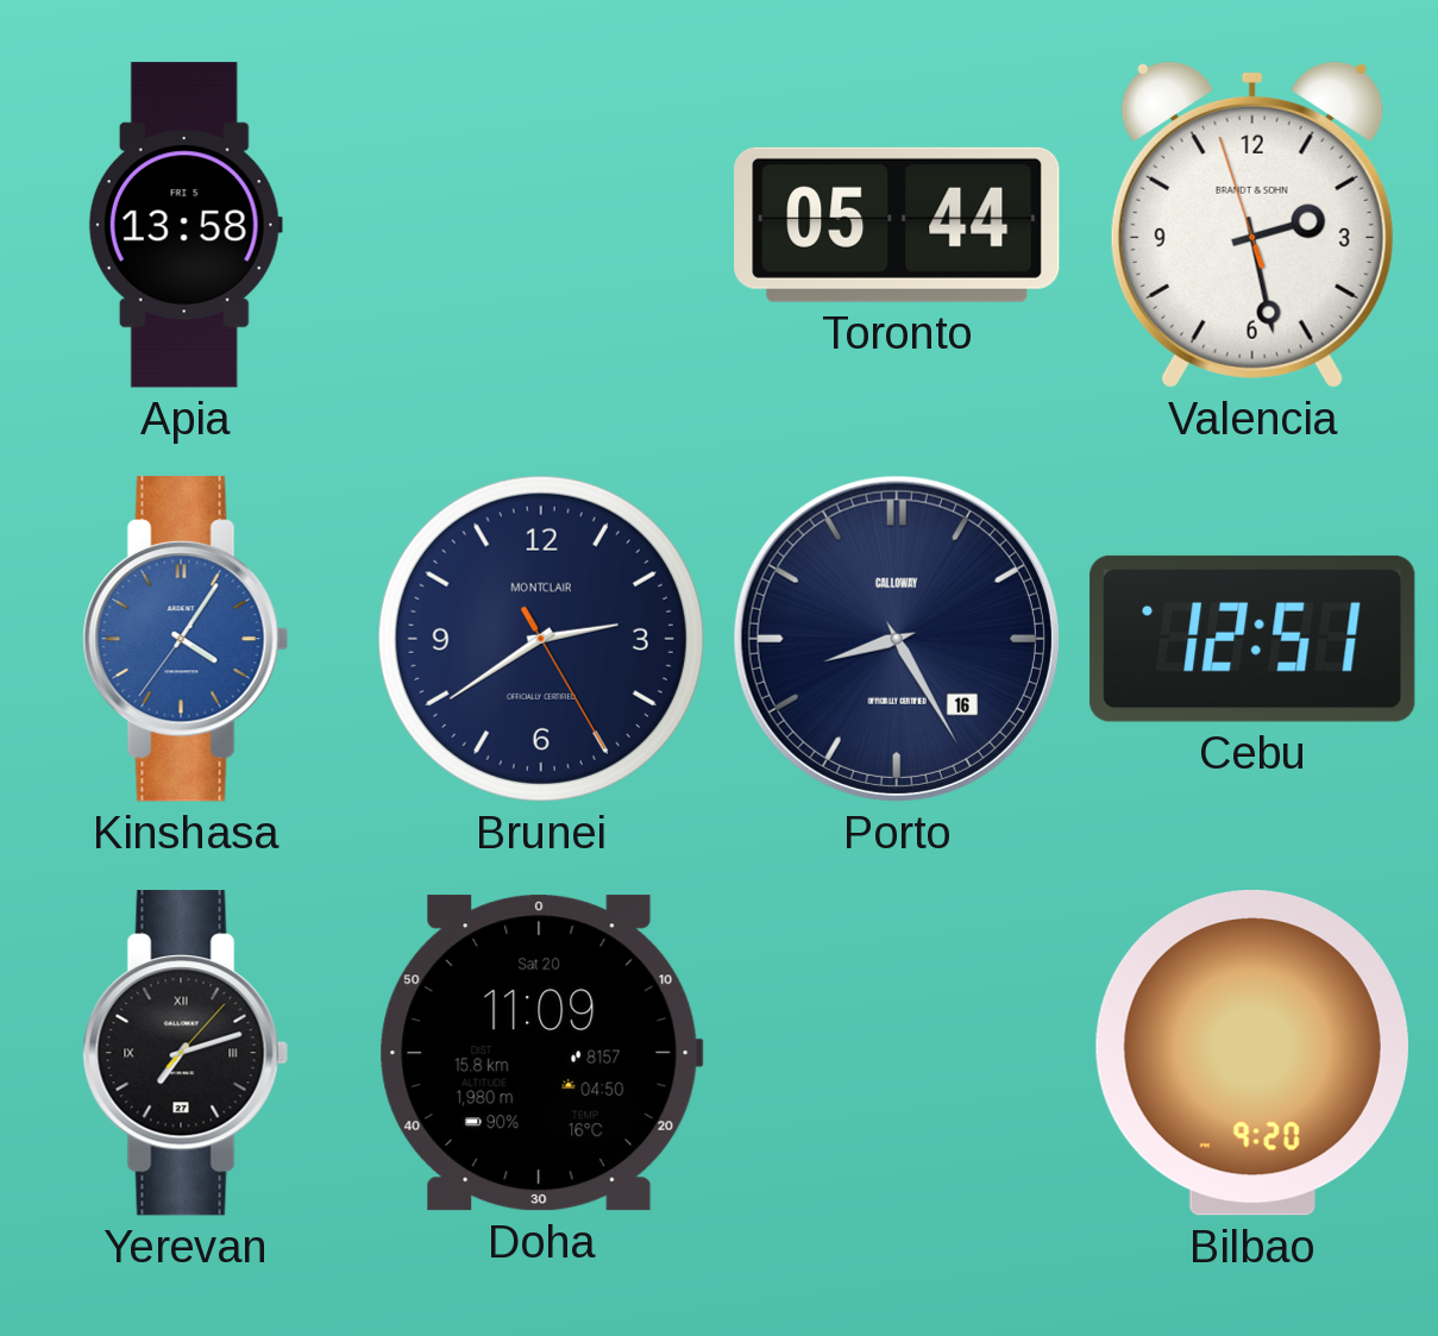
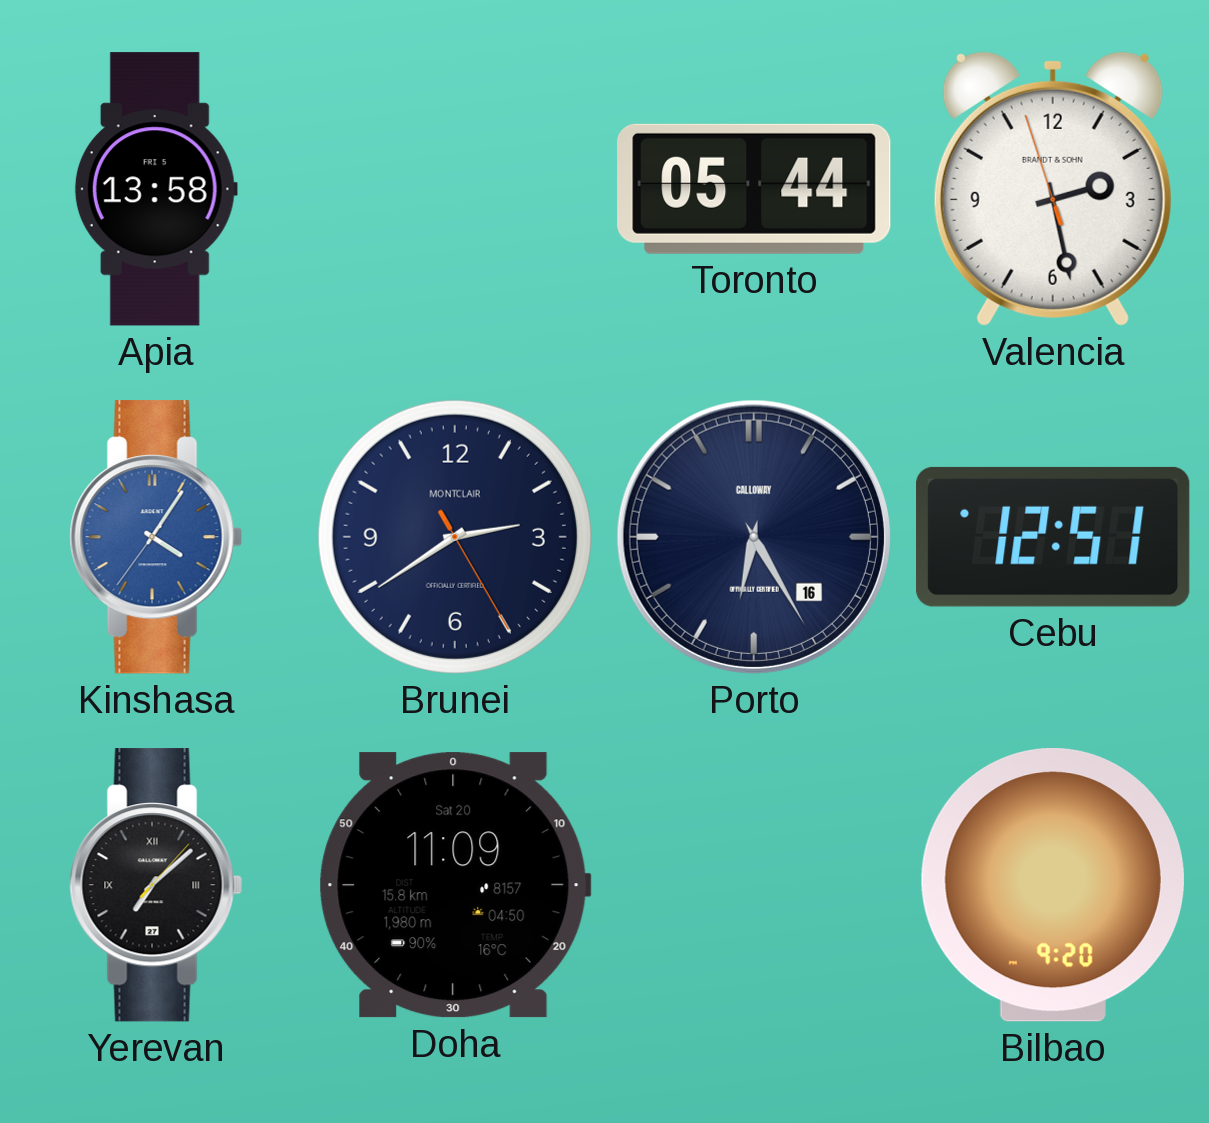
Porto: 8:25 -> 6:25
Yerevan: 7:12 -> 7:08
